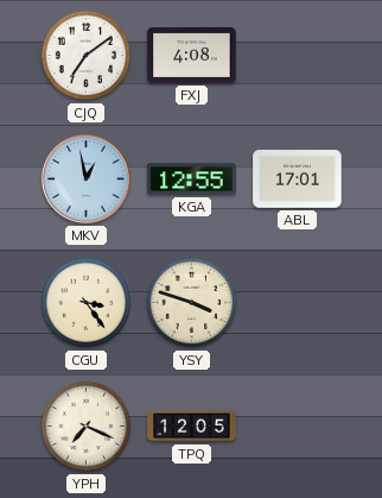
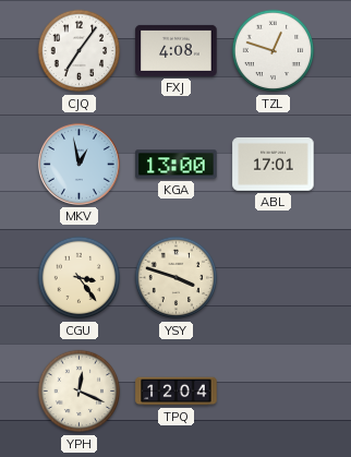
CJQ: 7:09 -> 7:06
TZL: none -> 12:48
KGA: 12:55 -> 13:00
YPH: 7:19 -> 12:19
TPQ: 12:05 -> 12:04
